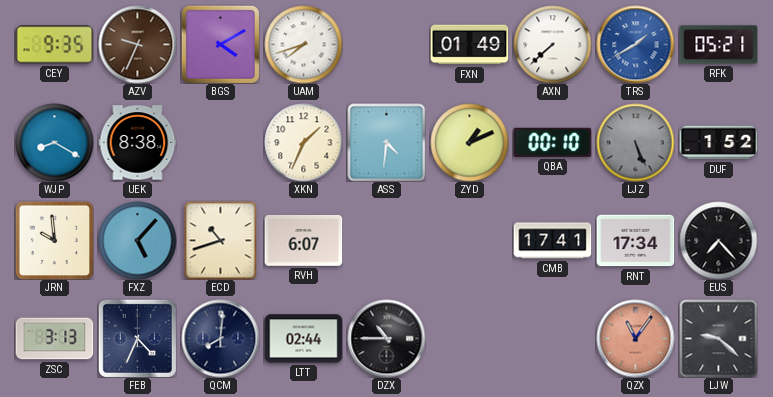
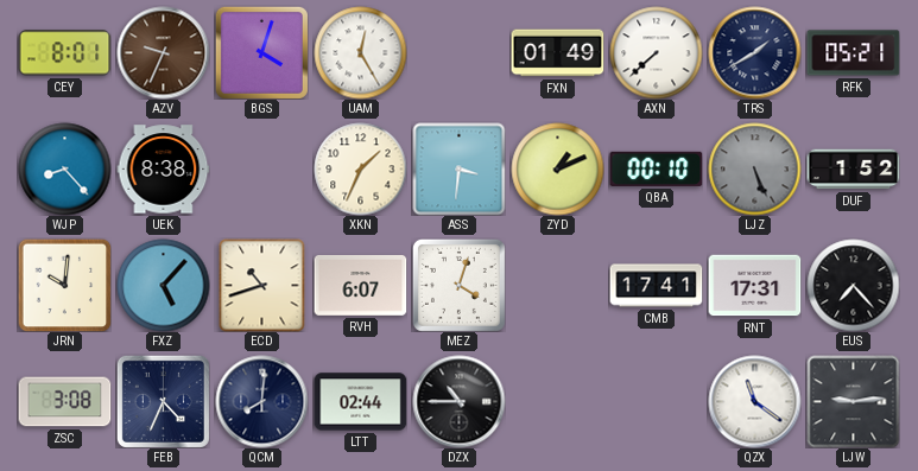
CEY: 9:35 -> 8:01
BGS: 4:10 -> 4:03
UAM: 7:42 -> 12:25
TRS dial: blue -> navy
WJP: 8:20 -> 8:23
ASS: 4:31 -> 3:31
JRN: 9:59 -> 10:01
MEZ: none -> 4:03
RNT: 17:34 -> 17:31
ZSC: 3:13 -> 3:08
QZX: 11:06 -> 11:21
QZX dial: salmon -> white
LJW: 9:22 -> 9:14
